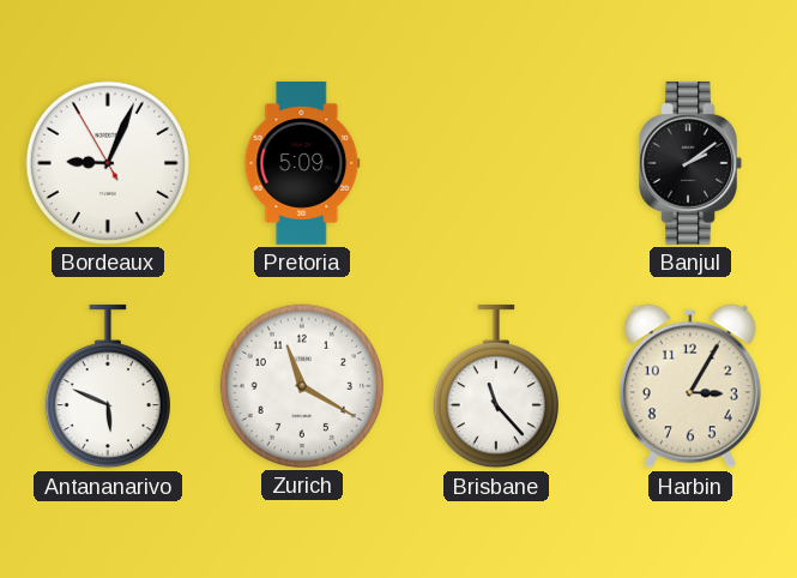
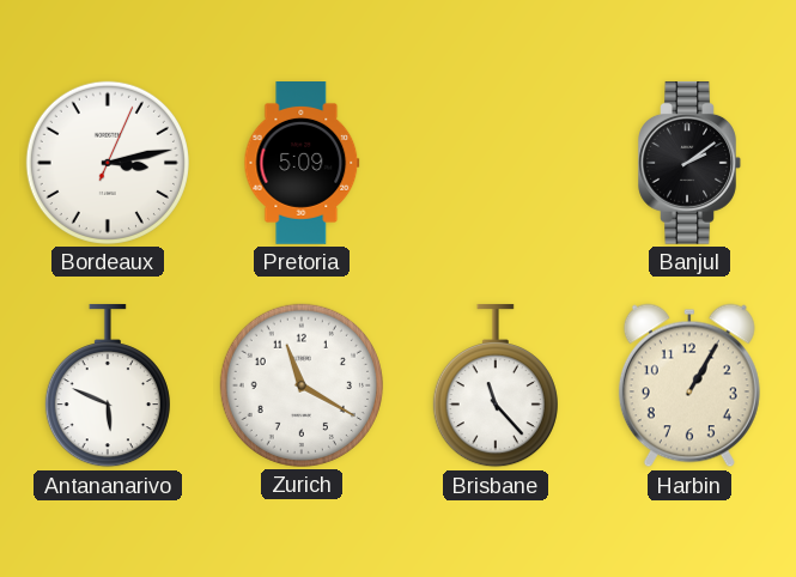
Bordeaux: 9:03 -> 3:13
Harbin: 3:05 -> 1:05
